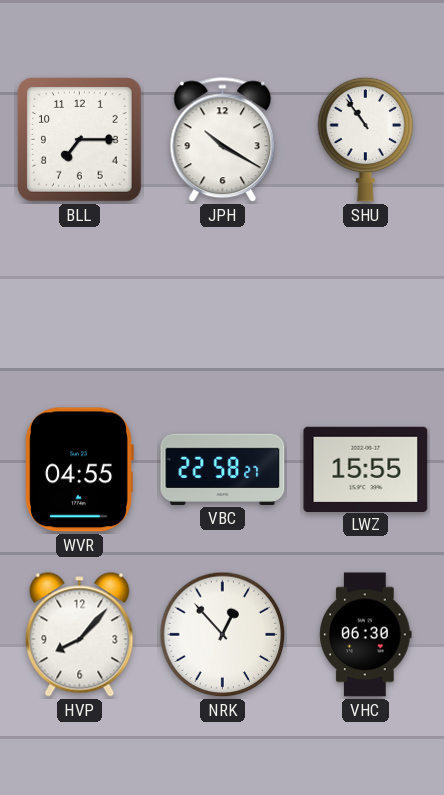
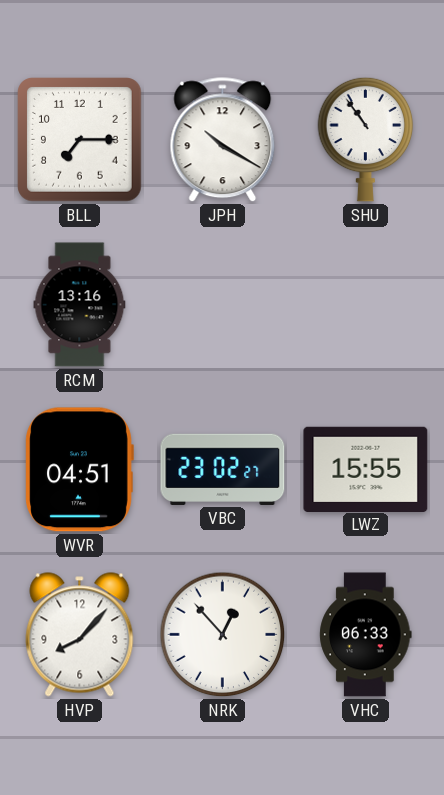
RCM: none -> 13:16
WVR: 04:55 -> 04:51
VBC: 22:58 -> 23:02
VHC: 06:30 -> 06:33
